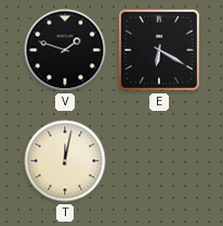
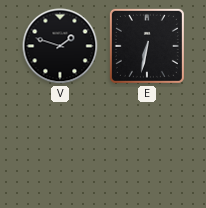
E: 6:20 -> 6:32
T: 12:02 -> none
